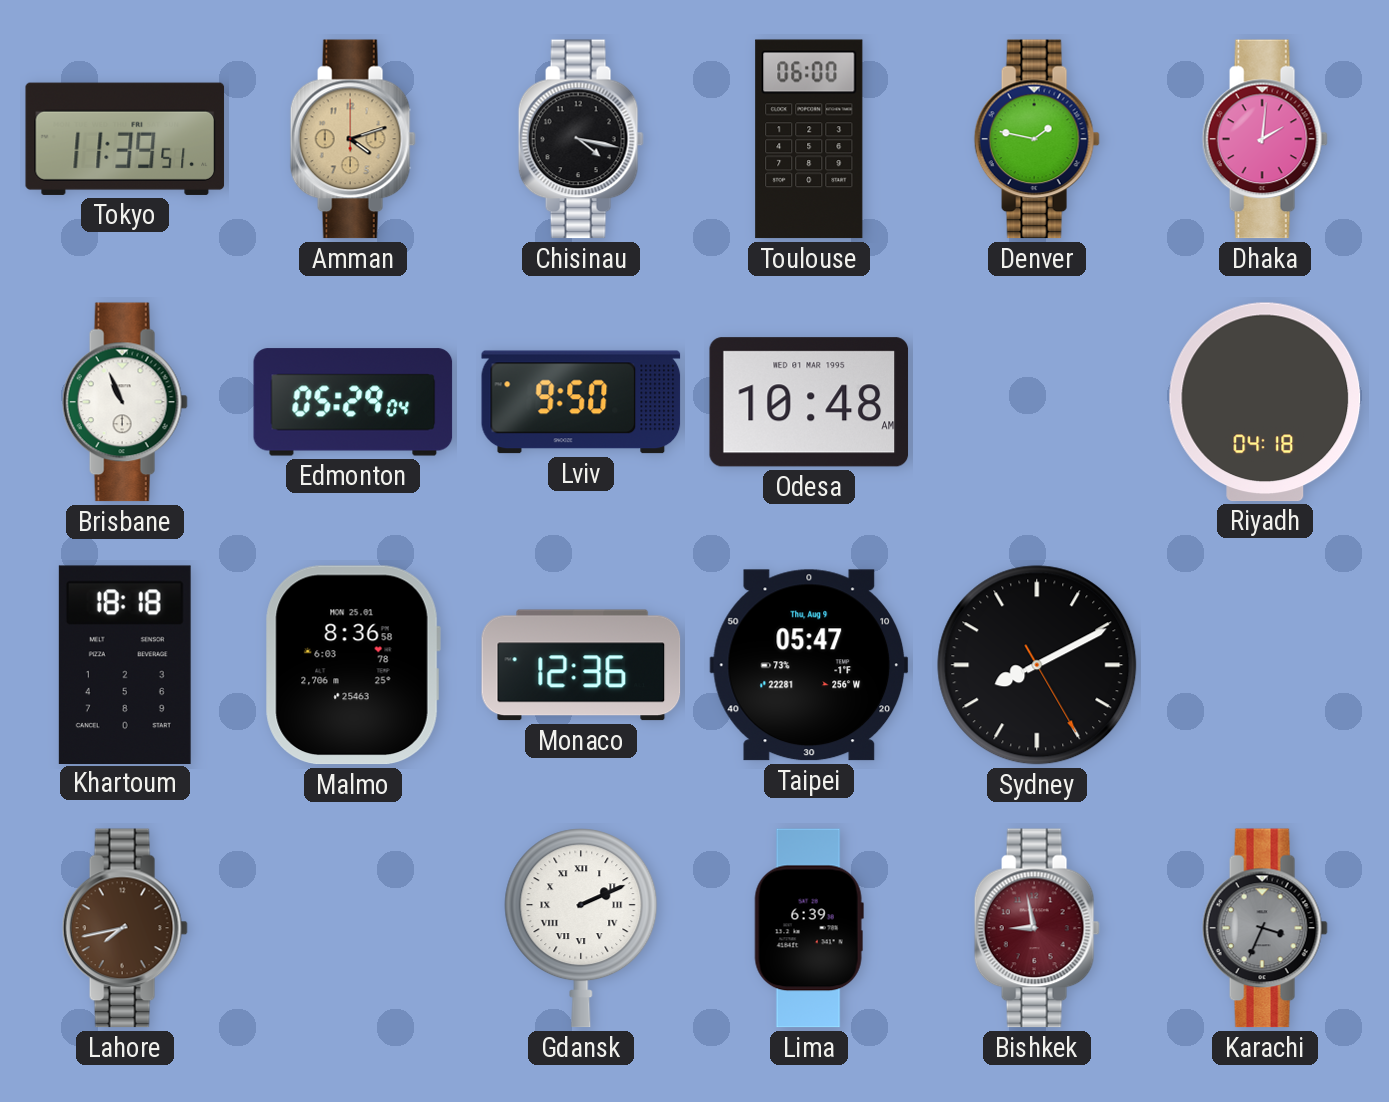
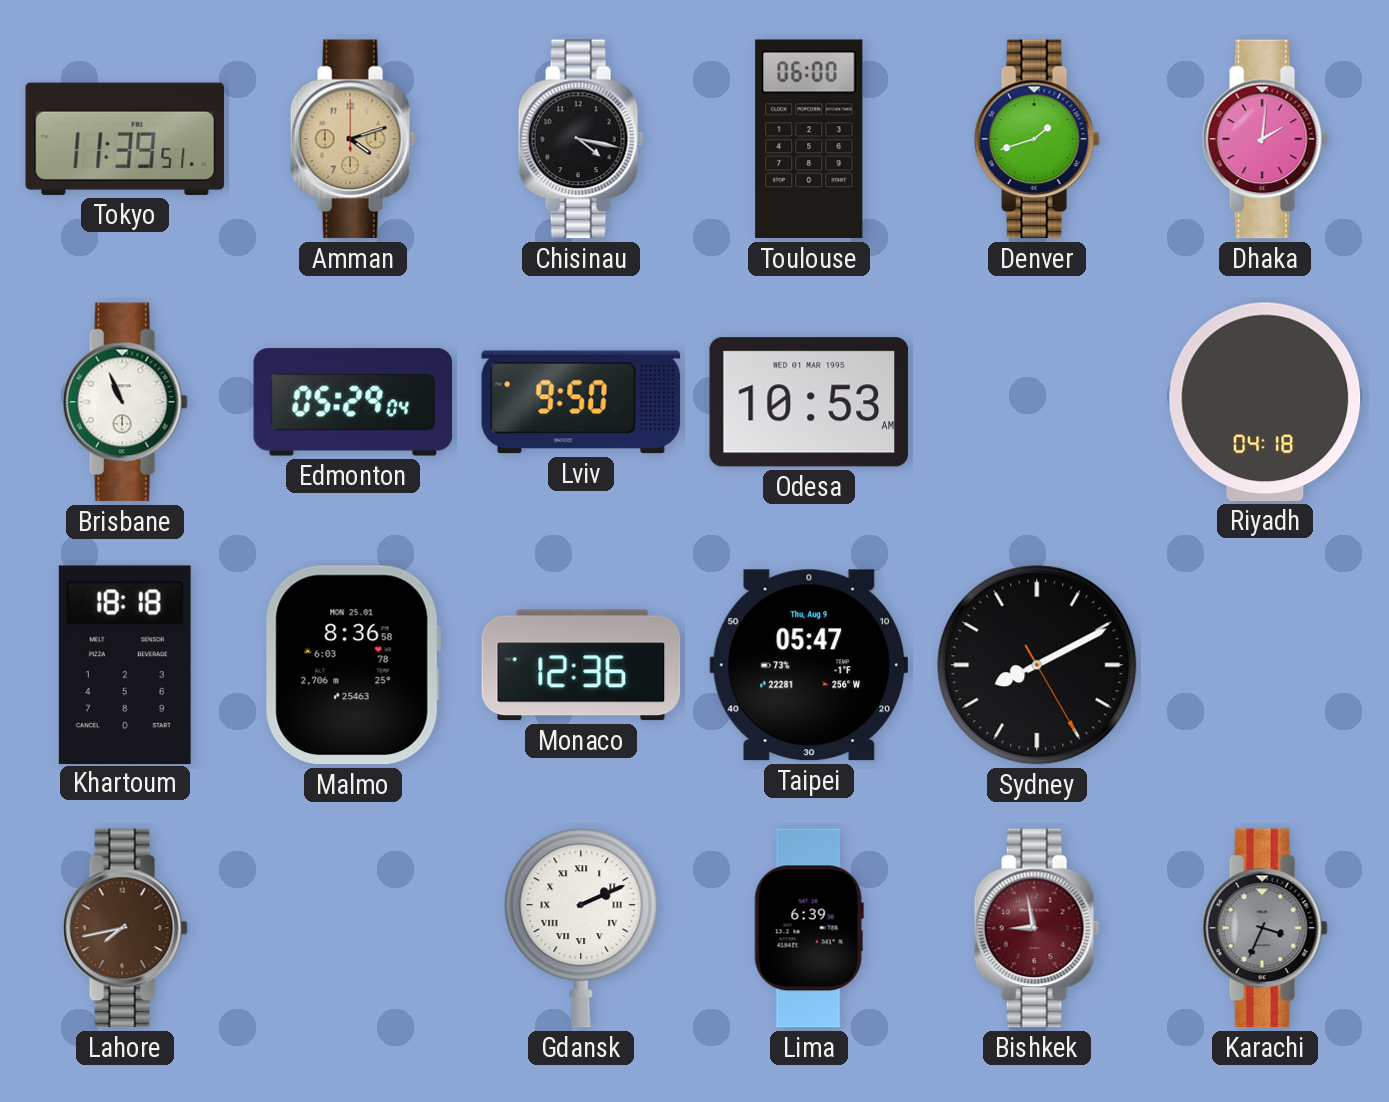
Denver: 1:47 -> 1:42
Odesa: 10:48 -> 10:53
